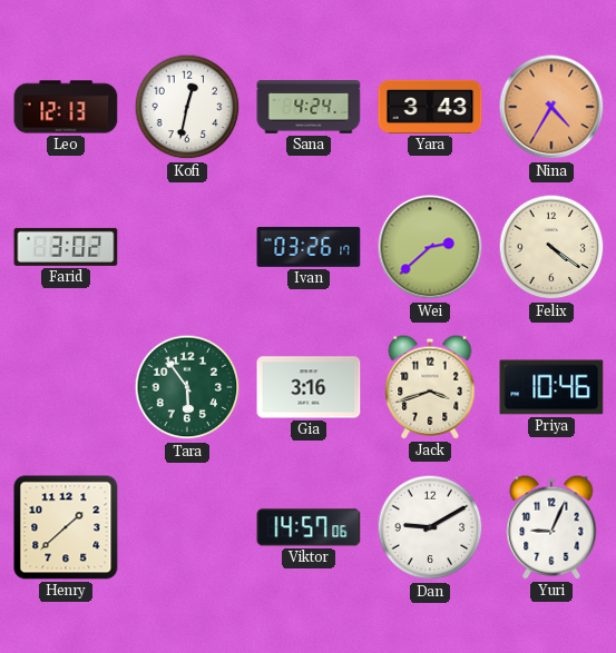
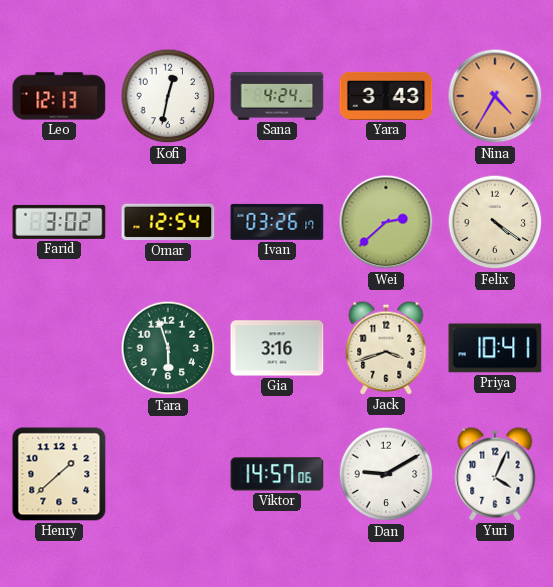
Omar: none -> 12:54
Tara: 5:54 -> 5:57
Priya: 10:46 -> 10:41
Yuri: 9:04 -> 4:04
